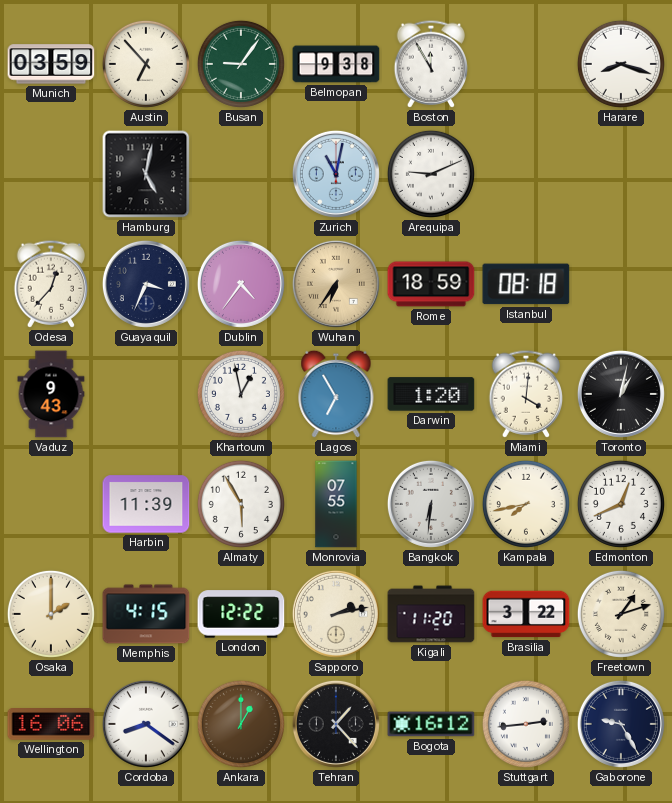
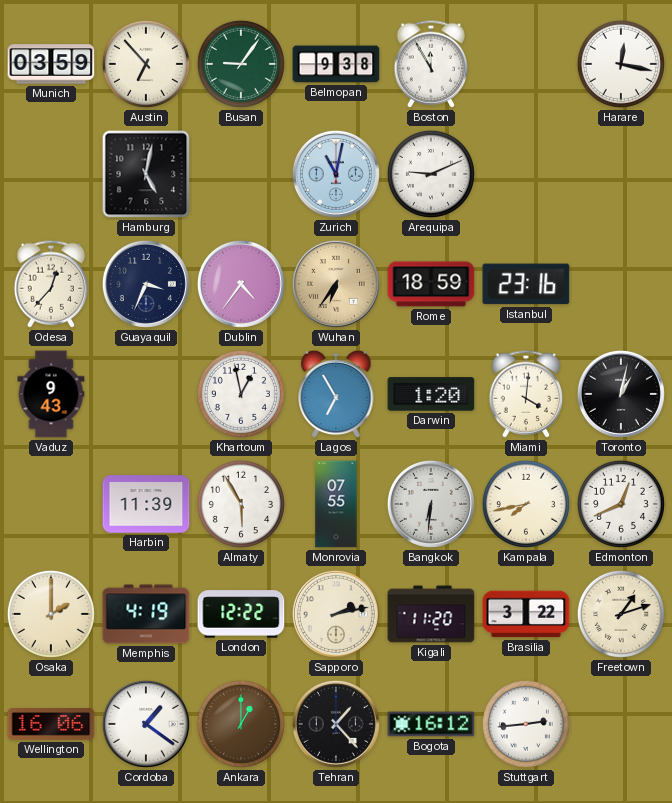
Harare: 8:18 -> 12:17
Istanbul: 08:18 -> 23:16
Memphis: 4:15 -> 4:19
Cordoba: 8:21 -> 1:21
Gaborone: 9:25 -> none
